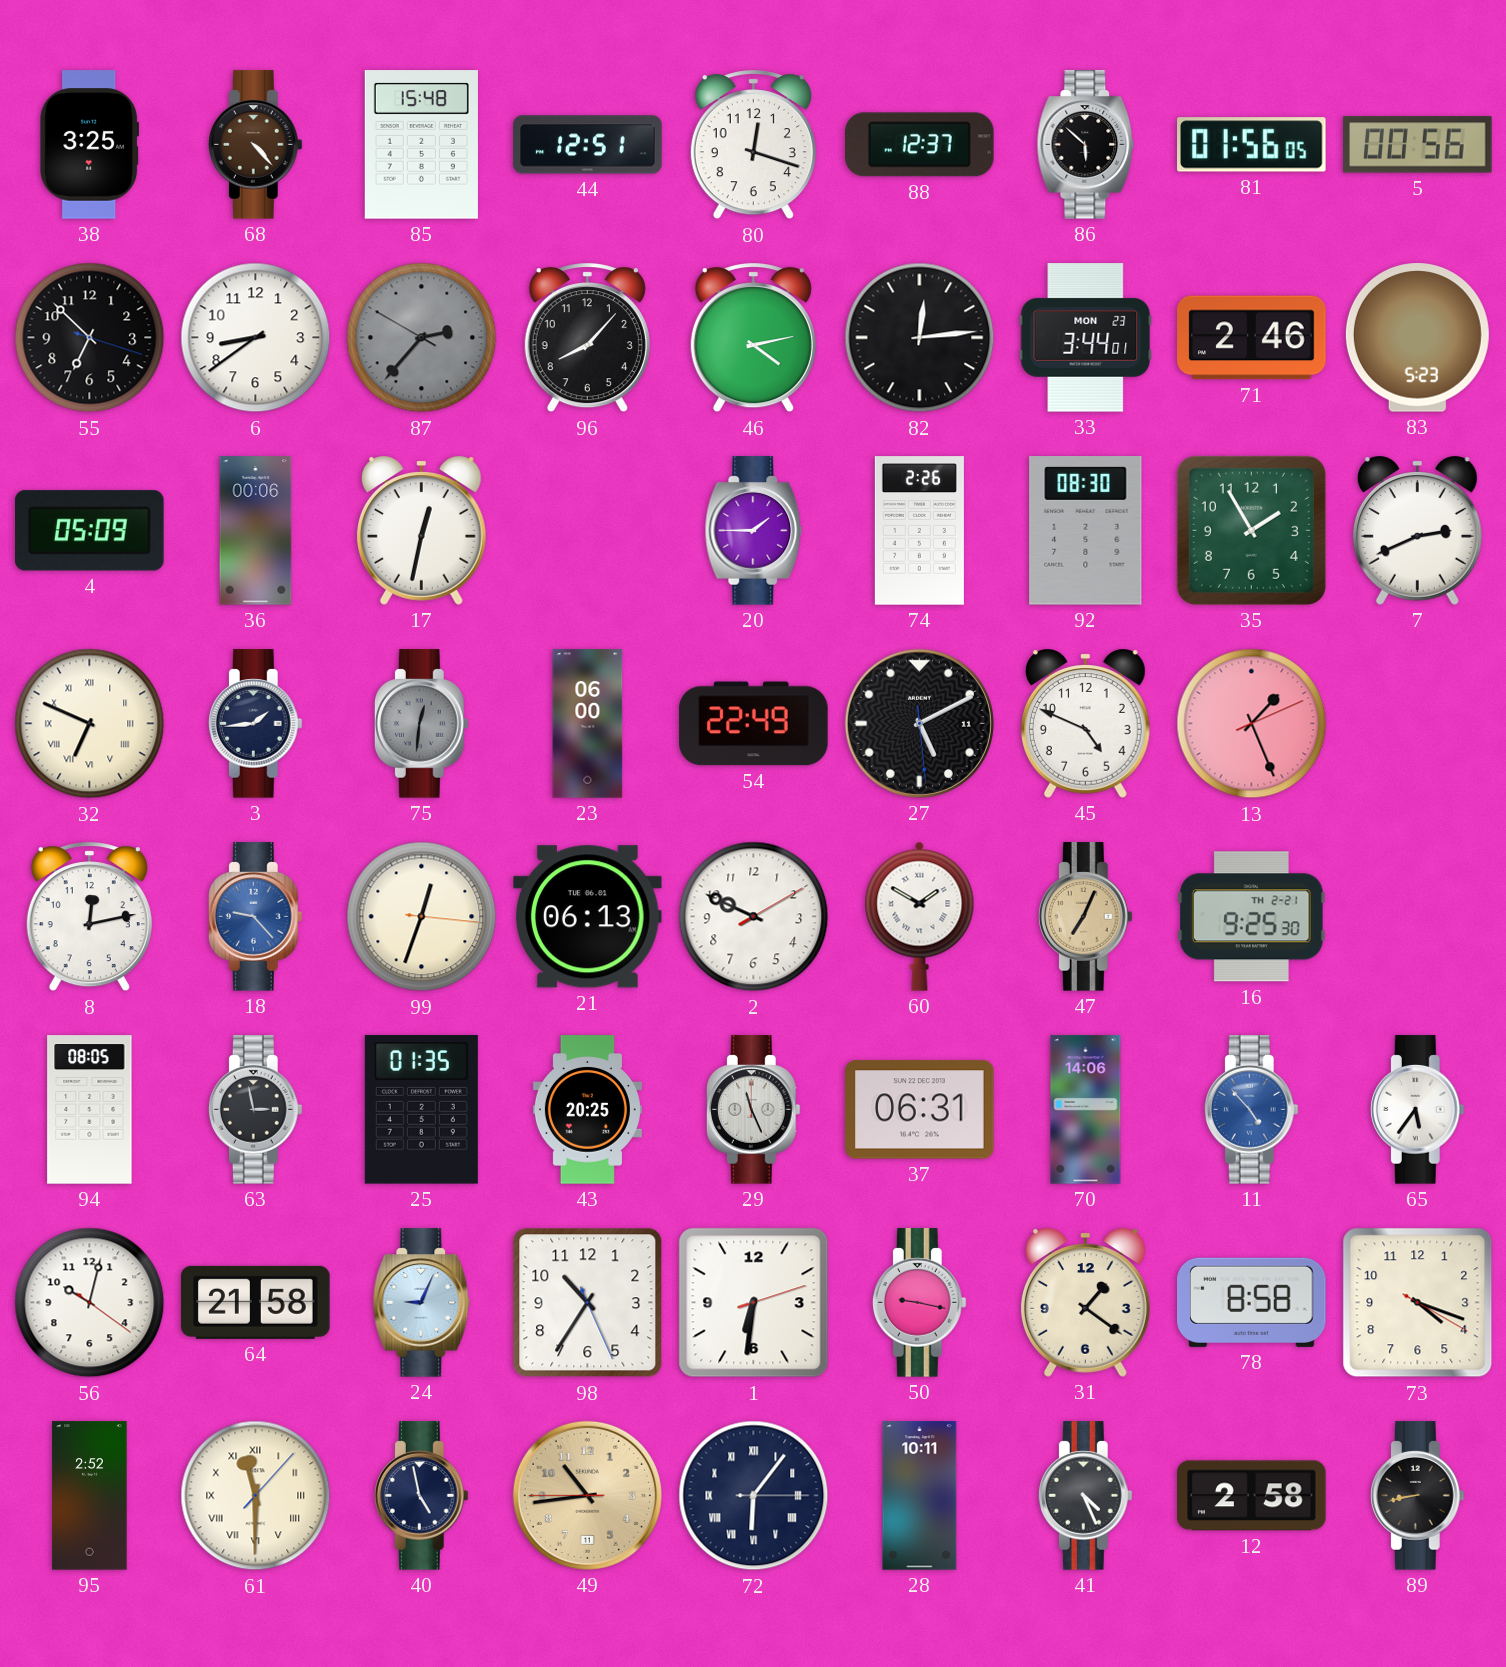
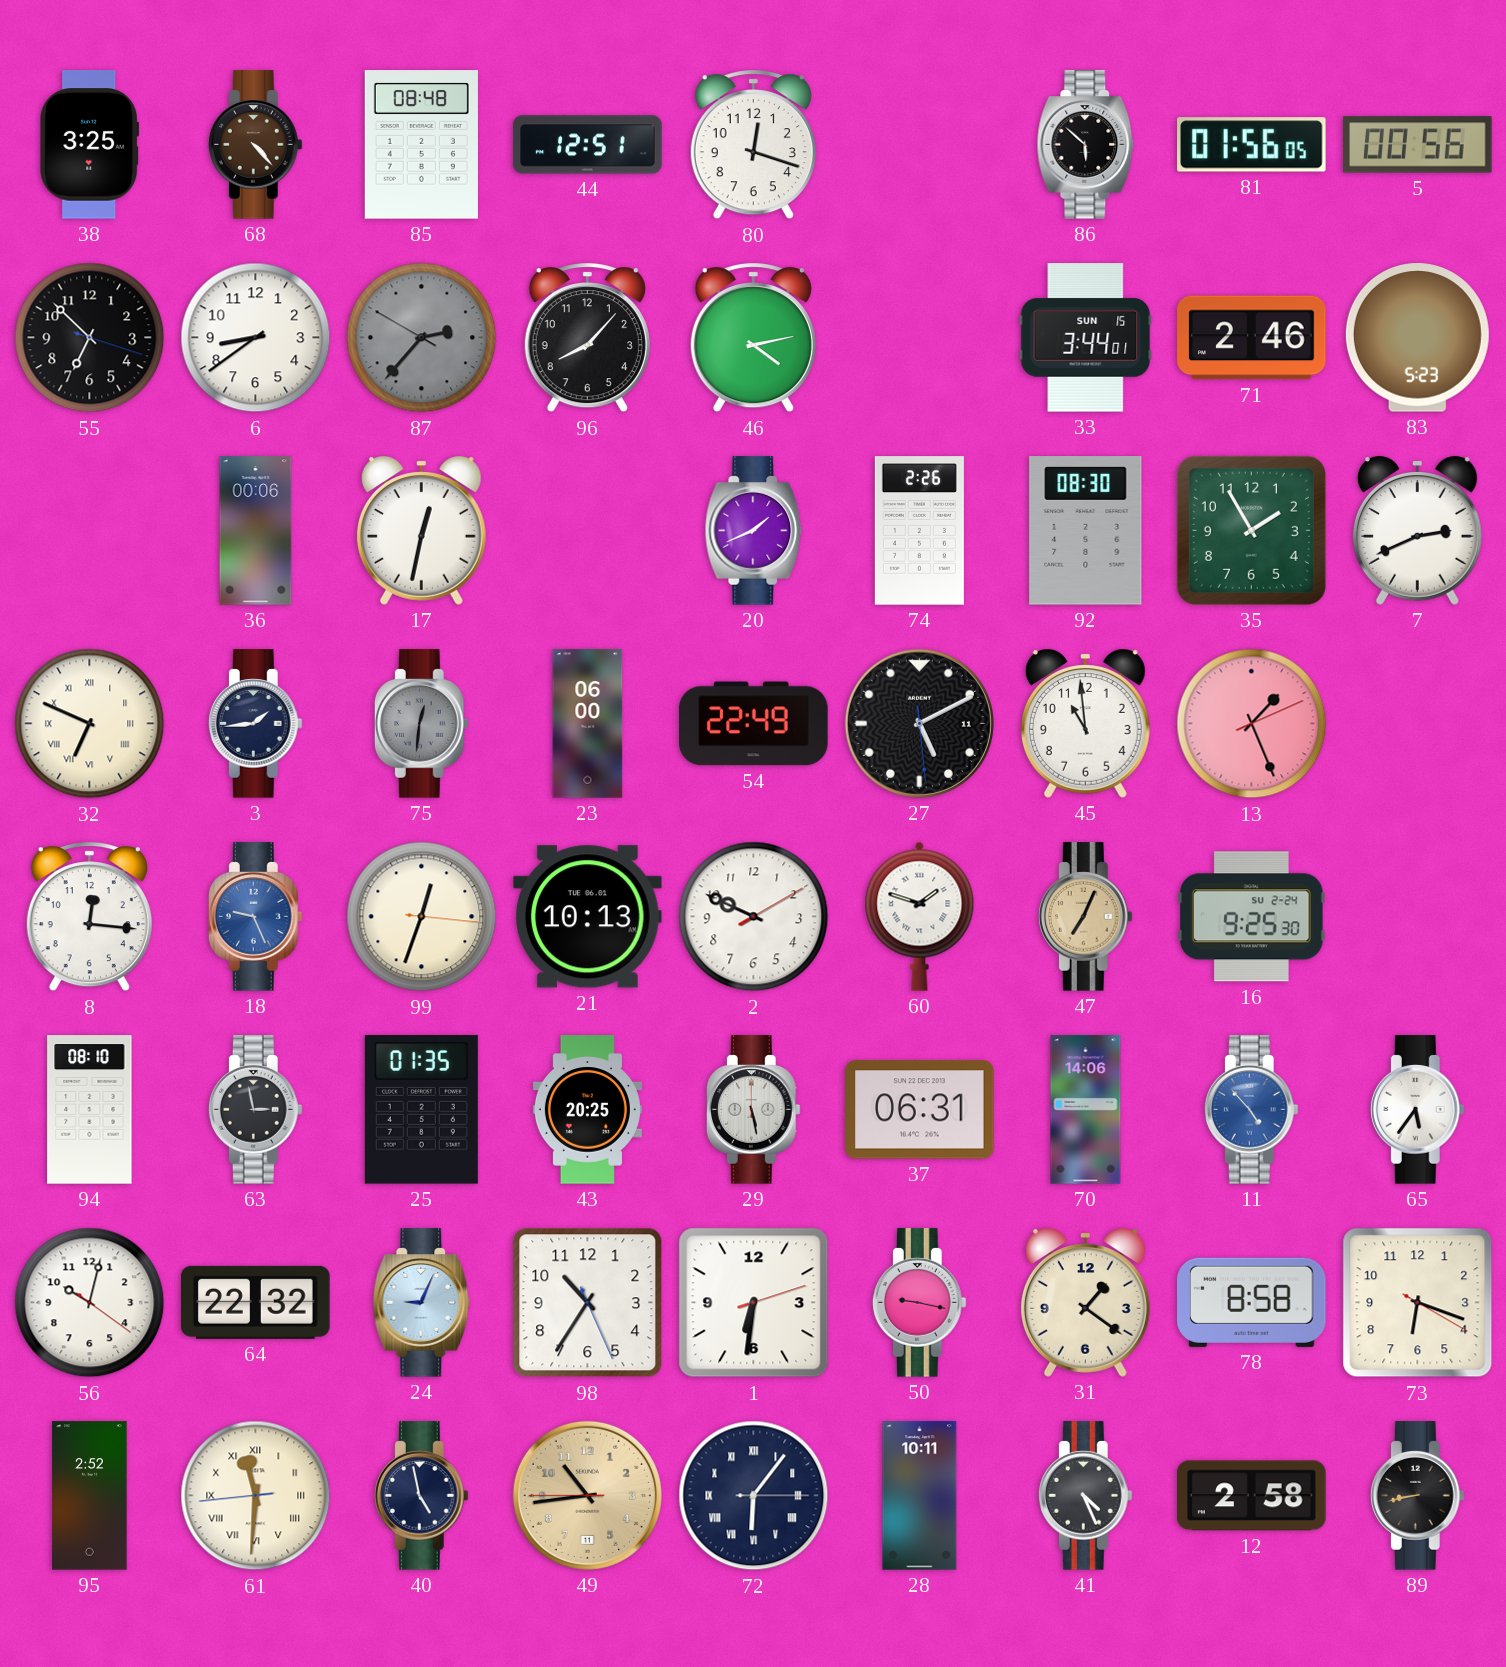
85: 15:48 -> 08:48
88: 12:37 -> none
82: 12:14 -> none
33 date: MON 23 -> SUN 15
4: 05:09 -> none
20: 1:45 -> 1:41
45: 4:49 -> 10:59
8: 12:13 -> 12:16
18: 9:23 -> 9:26
21: 06:13 -> 10:13
60: 1:50 -> 1:48
16 date: TH 2-21 -> SU 2-24
94: 08:05 -> 08:10
29: 11:26 -> 5:28
64: 21:58 -> 22:32
73: 4:18 -> 6:18
61: 11:30:07 -> 11:30:44
